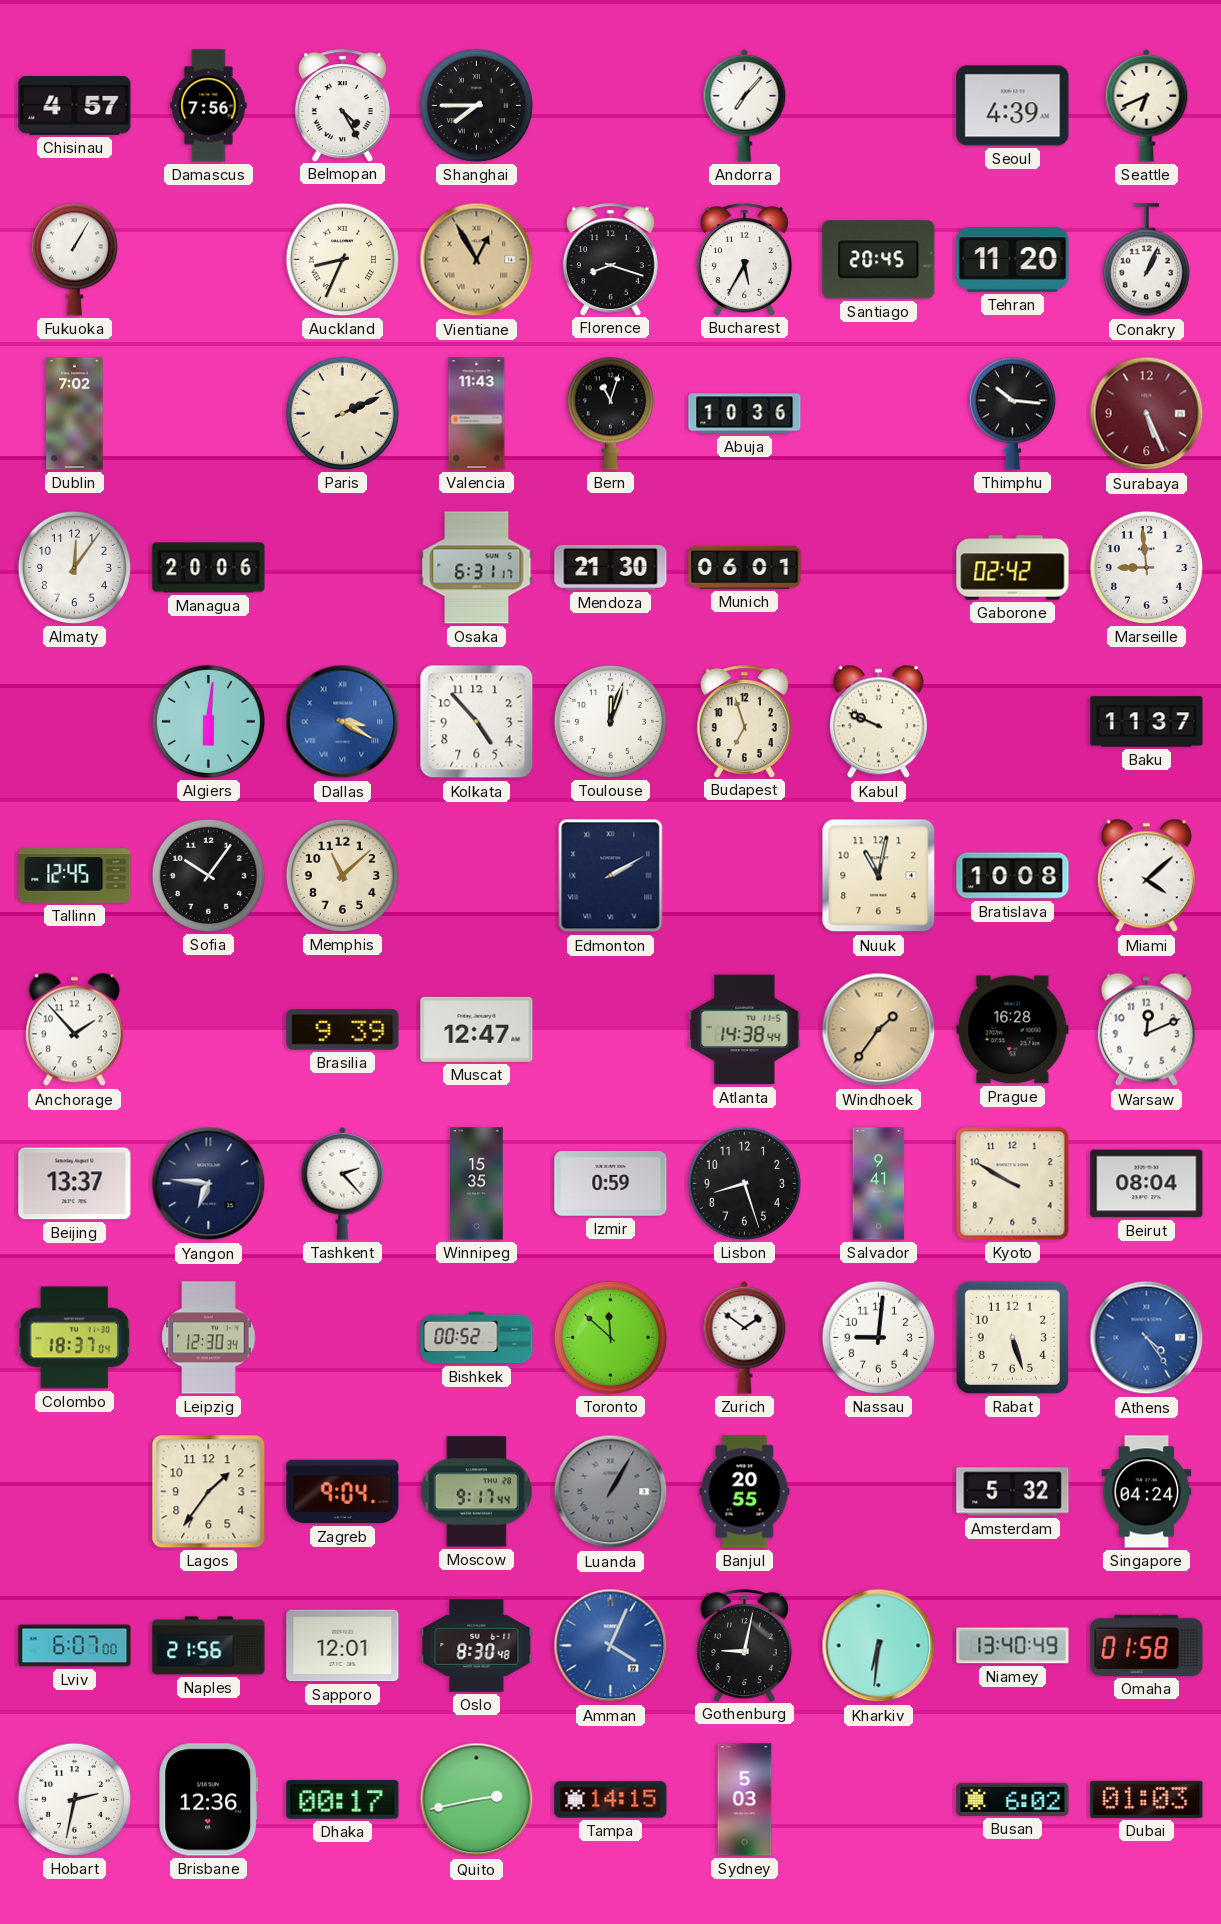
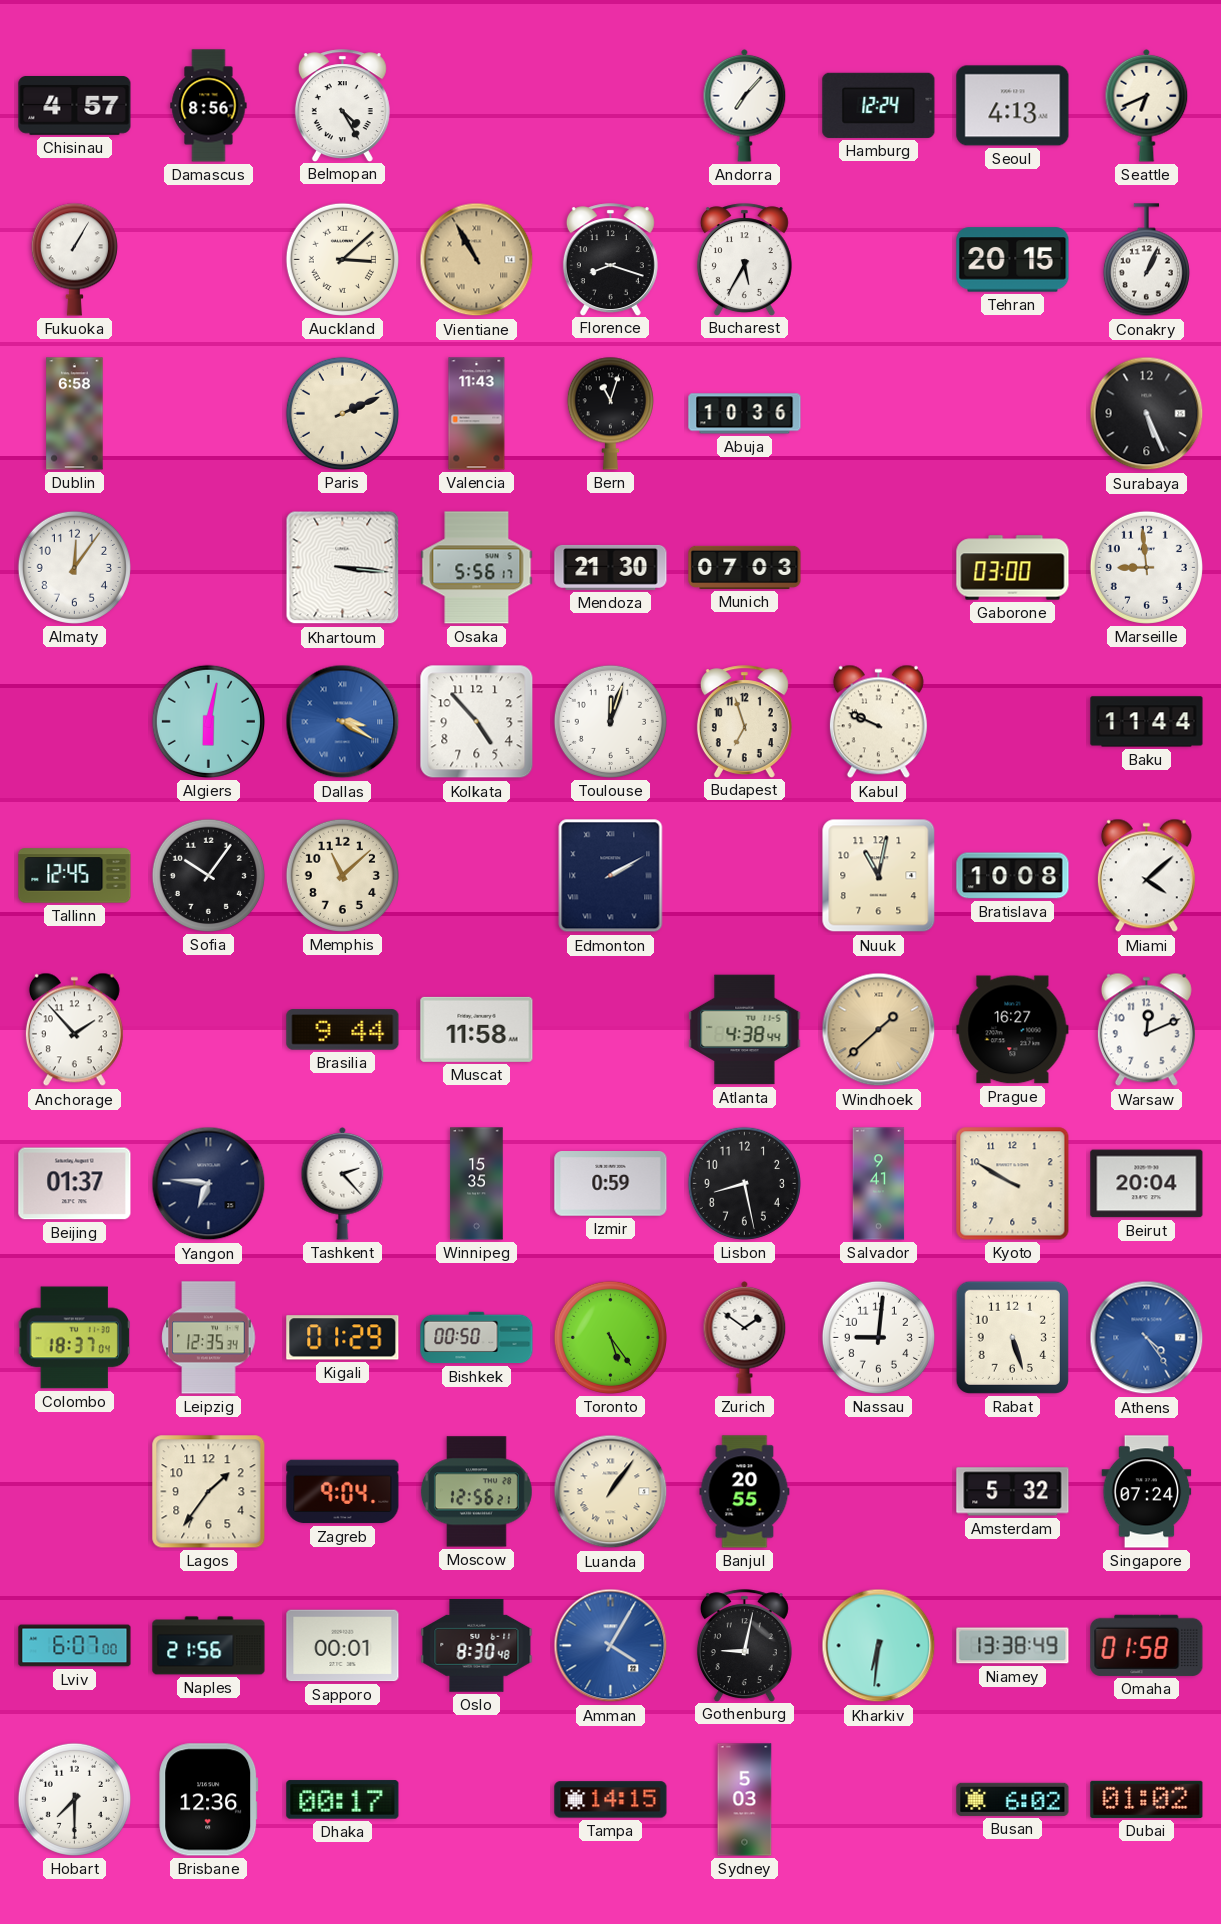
Damascus: 7:56 -> 8:56
Shanghai: 7:45 -> none
Hamburg: none -> 12:24
Seoul: 4:39 -> 4:13
Auckland: 8:34 -> 3:08
Vientiane: 12:55 -> 10:55
Santiago: 20:45 -> none
Tehran: 11:20 -> 20:15
Dublin: 7:02 -> 6:58
Thimphu: 10:16 -> none
Surabaya dial: burgundy -> black
Managua: 20:06 -> none
Khartoum: none -> 3:16
Osaka: 6:31 -> 5:56
Munich: 06:01 -> 07:03
Gaborone: 02:42 -> 03:00
Algiers: 6:01 -> 6:02
Baku: 11:37 -> 11:44
Brasilia: 9:39 -> 9:44
Muscat: 12:47 -> 11:58
Atlanta: 14:38 -> 4:38
Windhoek: 1:36 -> 1:38
Prague: 16:28 -> 16:27
Beijing: 13:37 -> 01:37
Lisbon: 8:27 -> 8:28
Beirut: 08:04 -> 20:04
Leipzig: 12:30 -> 12:35
Kigali: none -> 01:29
Bishkek: 00:52 -> 00:50
Toronto: 11:52 -> 5:24
Moscow: 9:17 -> 12:56
Luanda: 1:05 -> 1:06
Luanda dial: grey -> cream
Singapore: 04:24 -> 07:24
Sapporo: 12:01 -> 00:01
Amman: 4:04 -> 4:05
Niamey: 13:40 -> 13:38
Hobart: 2:32 -> 7:30
Quito: 2:43 -> none
Dubai: 01:03 -> 01:02
